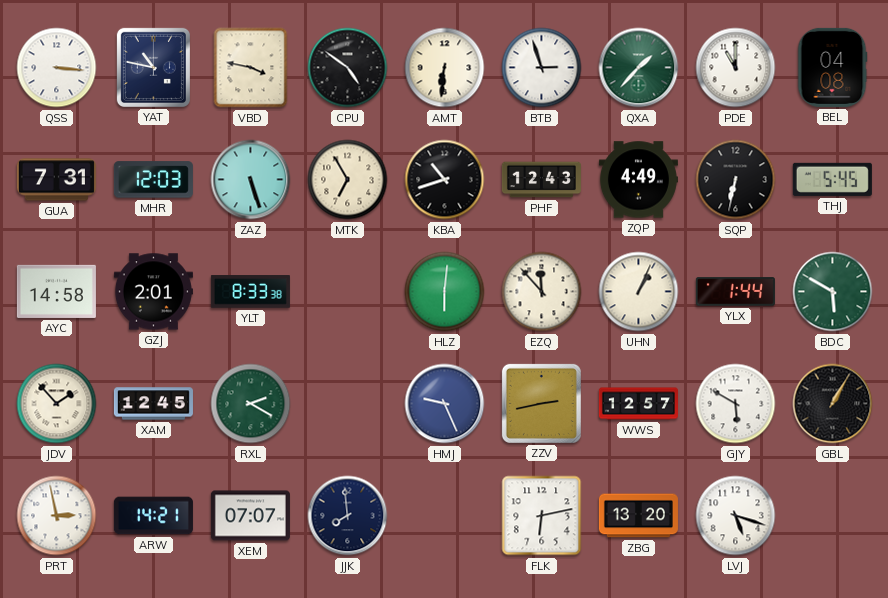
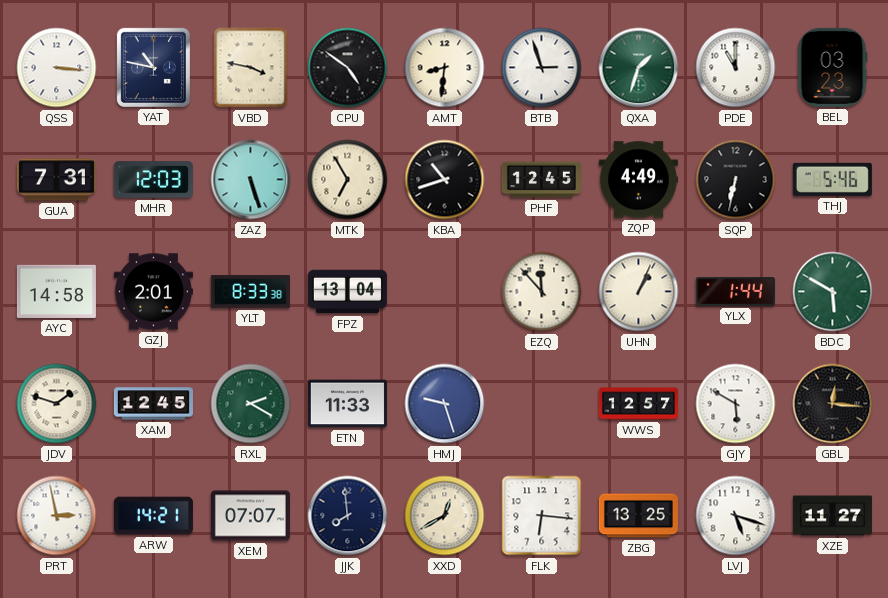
AMT: 6:31 -> 8:31
QXA: 1:37 -> 1:33
BEL: 04:08 -> 03:23
PHF: 12:43 -> 12:45
THJ: 5:45 -> 5:46
FPZ: none -> 13:04
HLZ: 6:01 -> none
JDV: 1:53 -> 1:48
ETN: none -> 11:33
HMJ: 9:26 -> 9:27
ZZV: 2:43 -> none
GBL: 1:05 -> 12:16
XXD: none -> 12:40
FLK: 6:13 -> 6:16
ZBG: 13:20 -> 13:25
XZE: none -> 11:27
